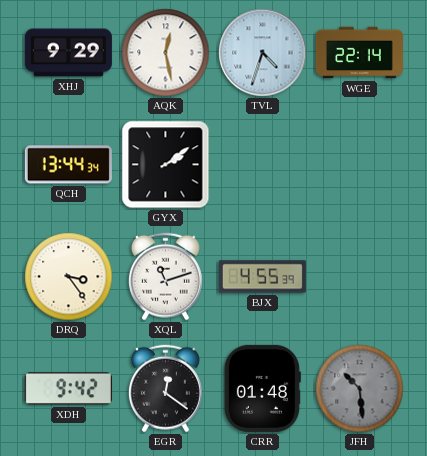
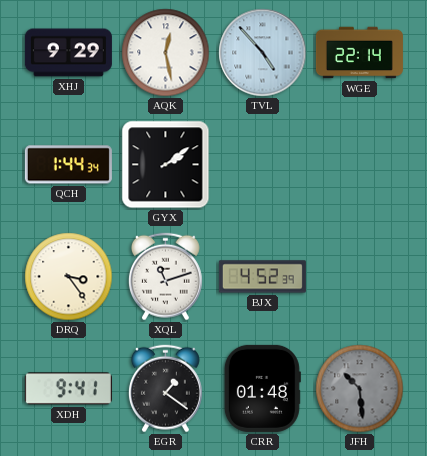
TVL: 4:33 -> 4:53
QCH: 13:44 -> 1:44
BJX: 4:55 -> 4:52
XDH: 9:42 -> 9:41
EGR: 12:21 -> 1:21
